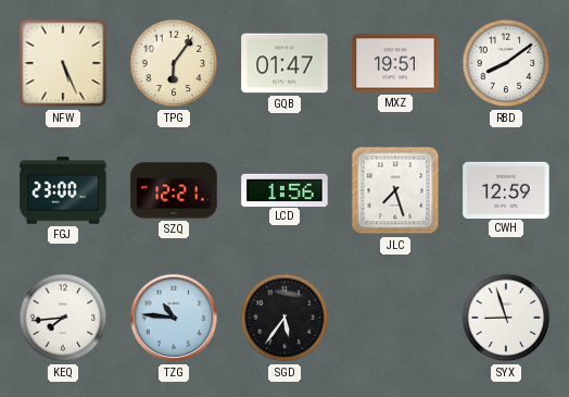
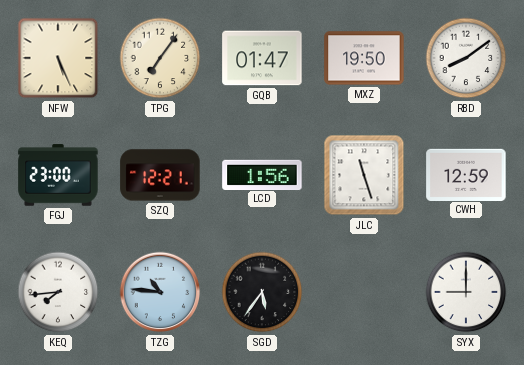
TPG: 6:06 -> 7:06
MXZ: 19:51 -> 19:50
JLC: 7:27 -> 11:27
SYX: 8:57 -> 9:00
